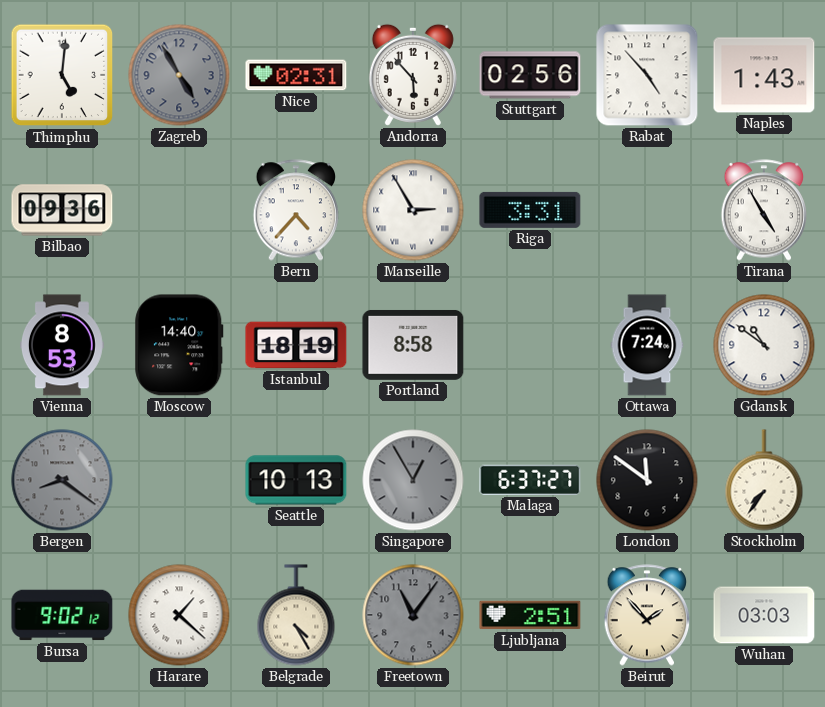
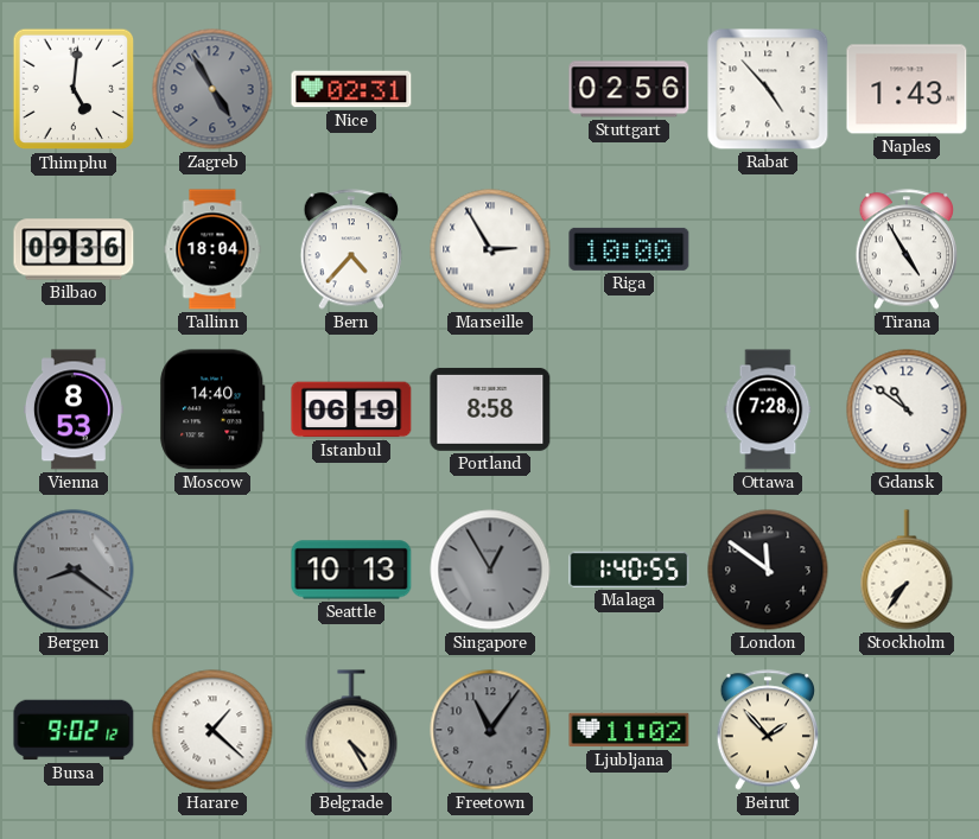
Andorra: 5:53 -> none
Tallinn: none -> 18:04
Riga: 3:31 -> 10:00
Istanbul: 18:19 -> 06:19
Ottawa: 7:24 -> 7:28
Malaga: 6:37 -> 1:40
Ljubljana: 2:51 -> 11:02
Wuhan: 03:03 -> none
